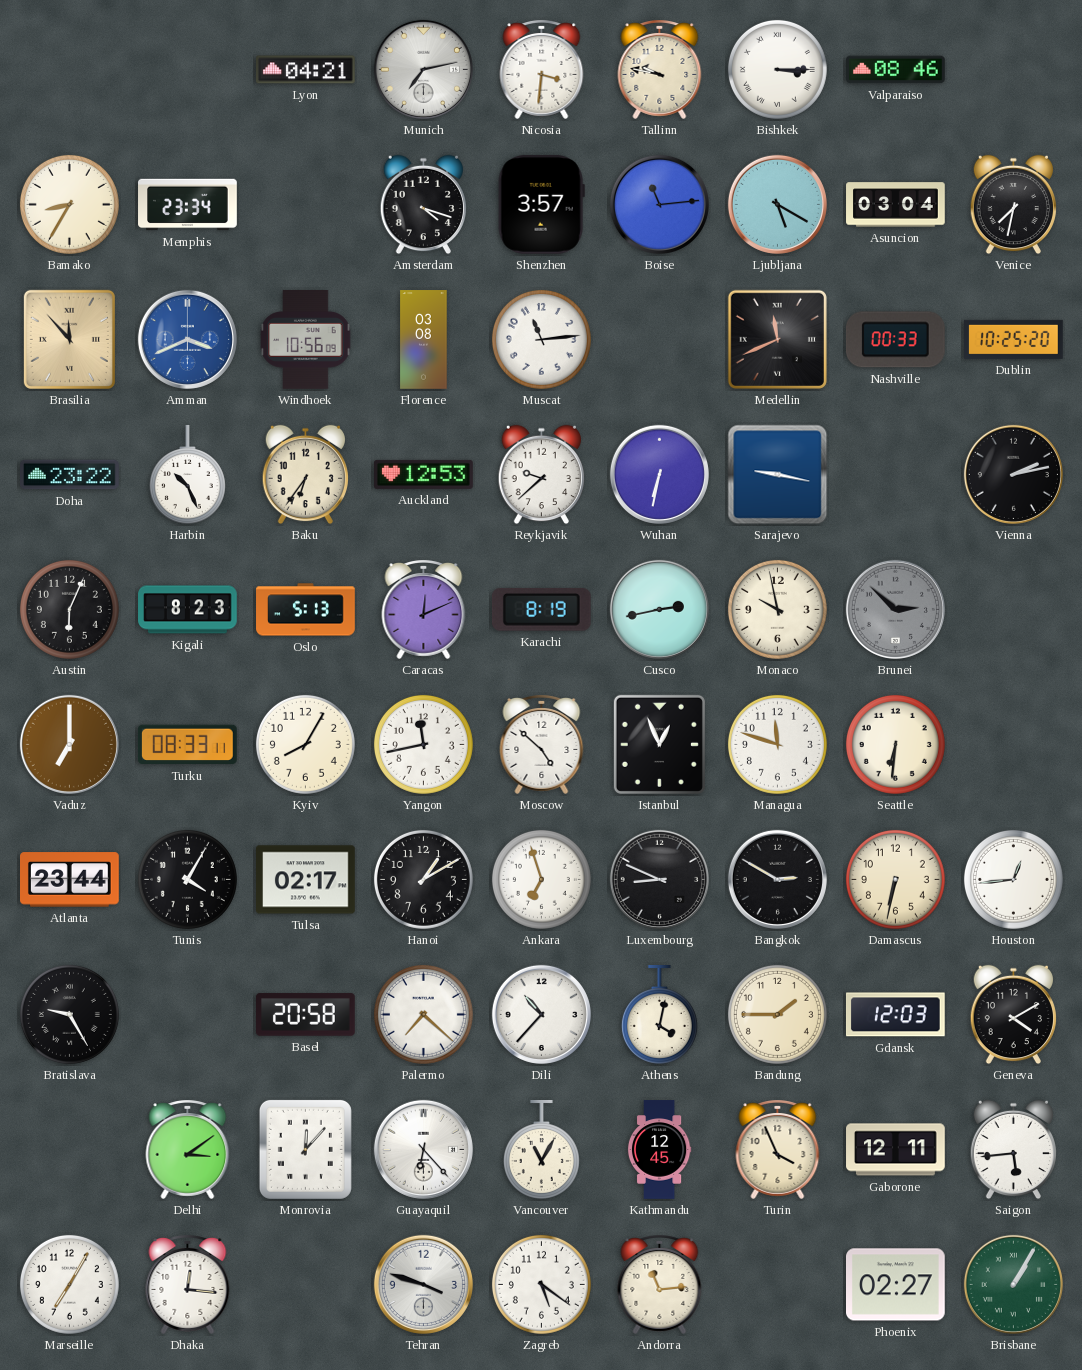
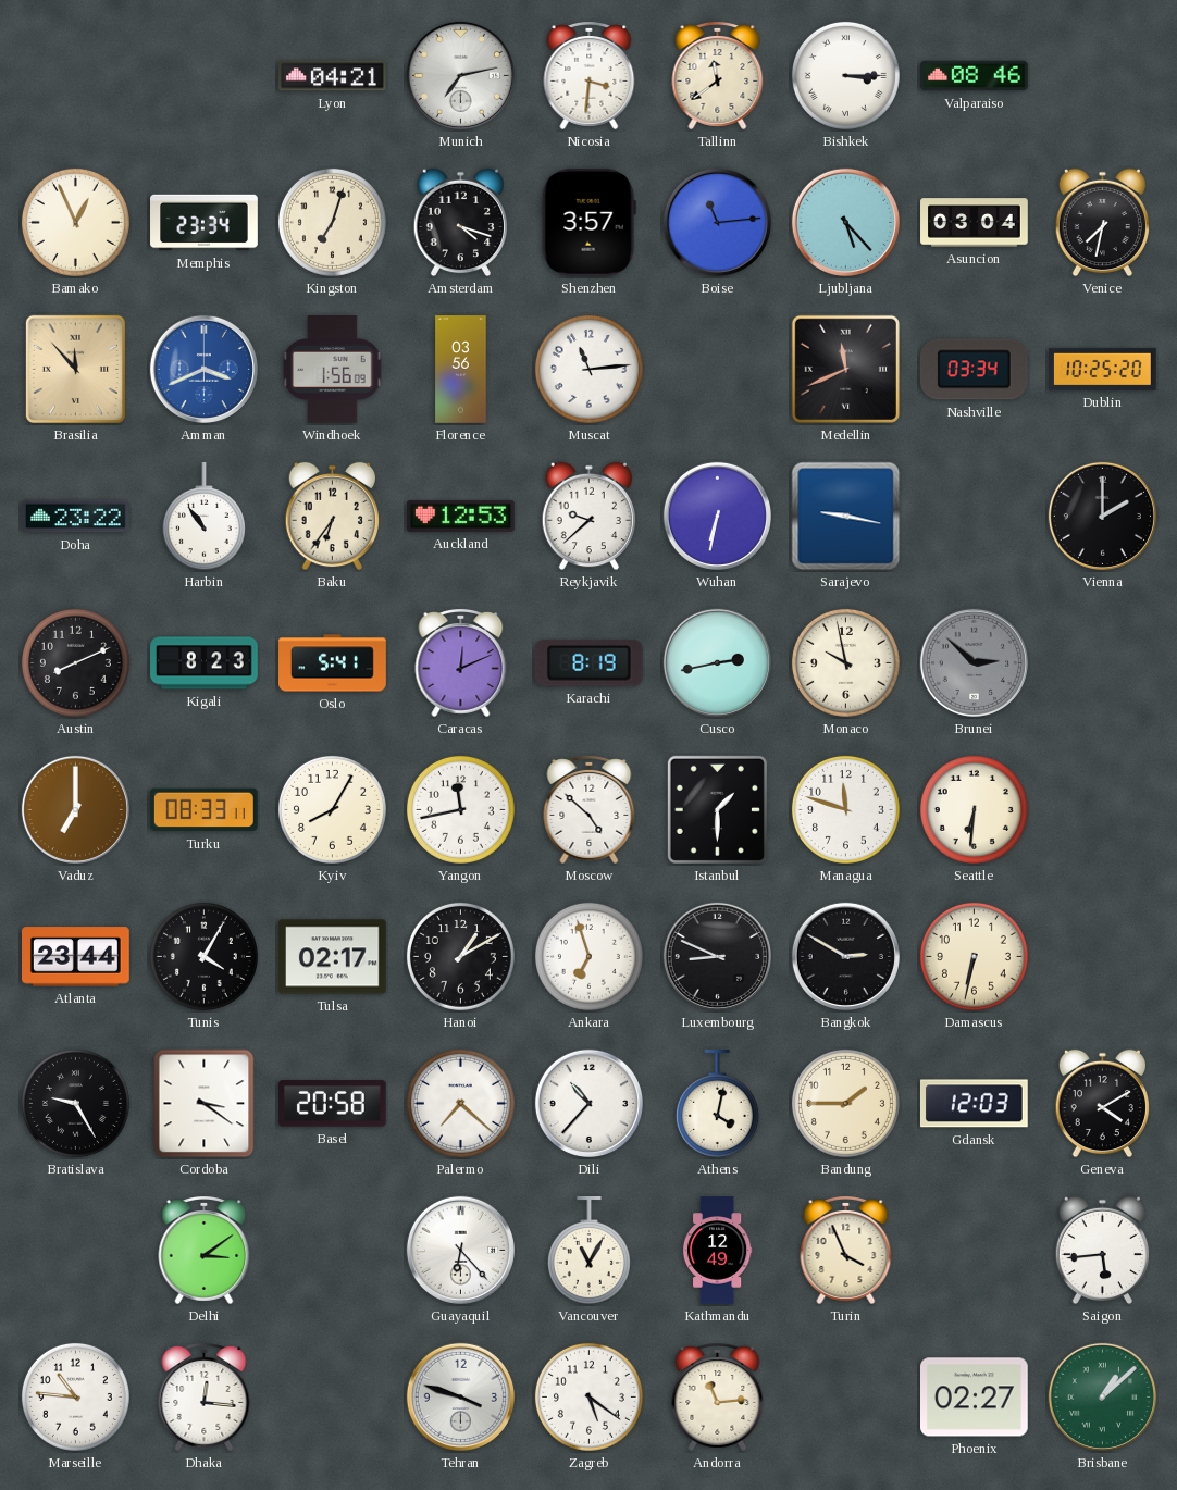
Tallinn: 9:47 -> 11:39
Bamako: 8:35 -> 12:56
Kingston: none -> 7:03
Ljubljana: 5:20 -> 5:23
Windhoek: 10:56 -> 1:56
Florence: 03:08 -> 03:56
Nashville: 00:33 -> 03:34
Harbin: 10:26 -> 10:54
Vienna: 2:13 -> 2:00
Austin: 6:04 -> 8:11
Oslo: 5:13 -> 5:41
Istanbul: 12:56 -> 1:30
Houston: 12:44 -> none
Cordoba: none -> 3:21
Monrovia: 12:07 -> none
Kathmandu: 12:45 -> 12:49
Gaborone: 12:11 -> none
Marseille: 7:05 -> 10:46
Brisbane: 1:05 -> 1:08
